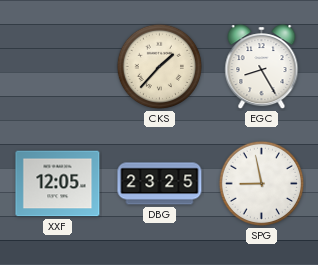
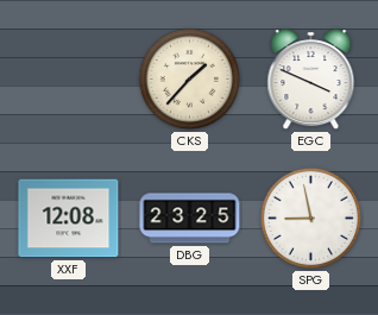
EGC: 8:25 -> 3:49
XXF: 12:05 -> 12:08
